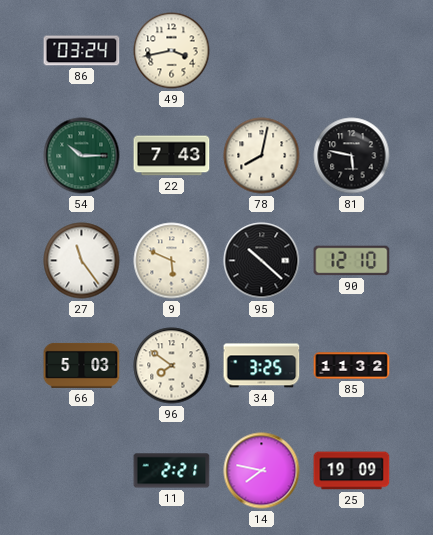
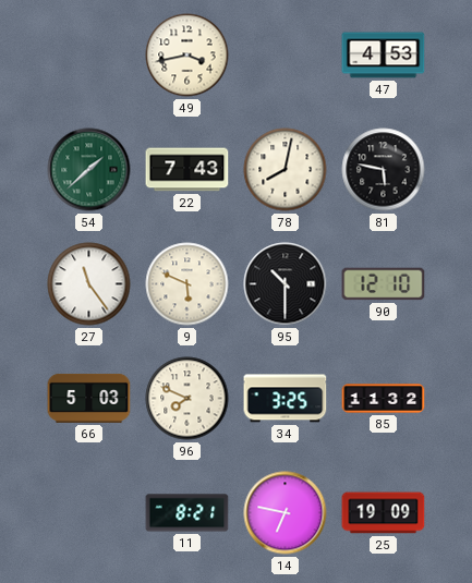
86: 03:24 -> none
47: none -> 4:53
54: 10:15 -> 1:38
95: 10:22 -> 10:30
96: 7:51 -> 7:49
11: 2:21 -> 8:21
14: 7:47 -> 6:47
